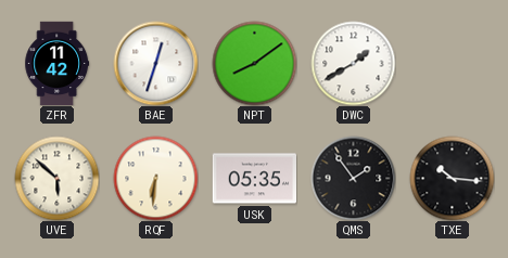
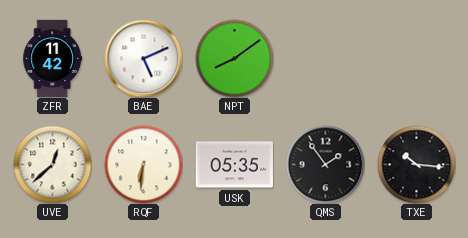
BAE: 12:33 -> 5:11
DWC: 1:40 -> none
UVE: 5:52 -> 12:38
